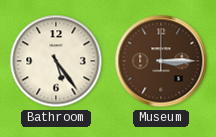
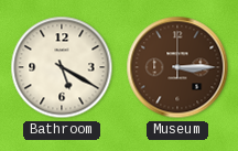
Bathroom: 5:24 -> 5:20
